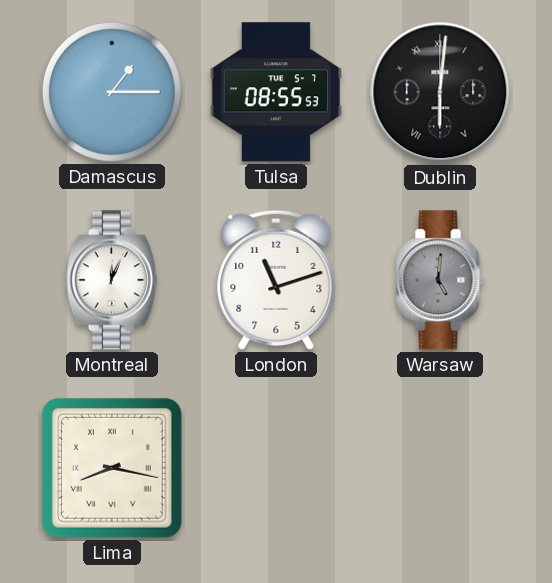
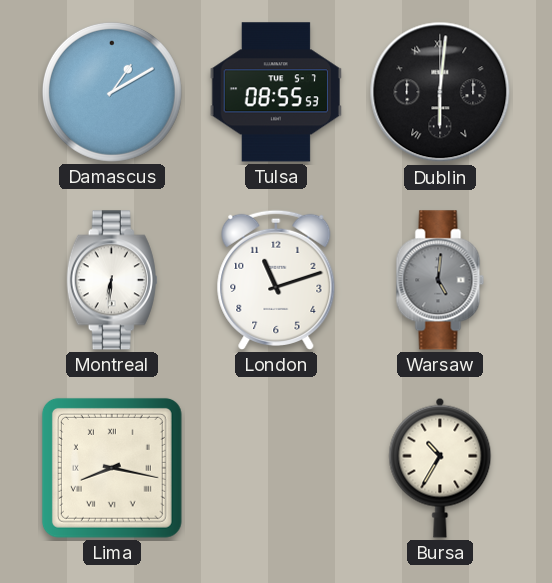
Damascus: 1:15 -> 1:10
Montreal: 12:04 -> 6:31
Bursa: none -> 10:35
